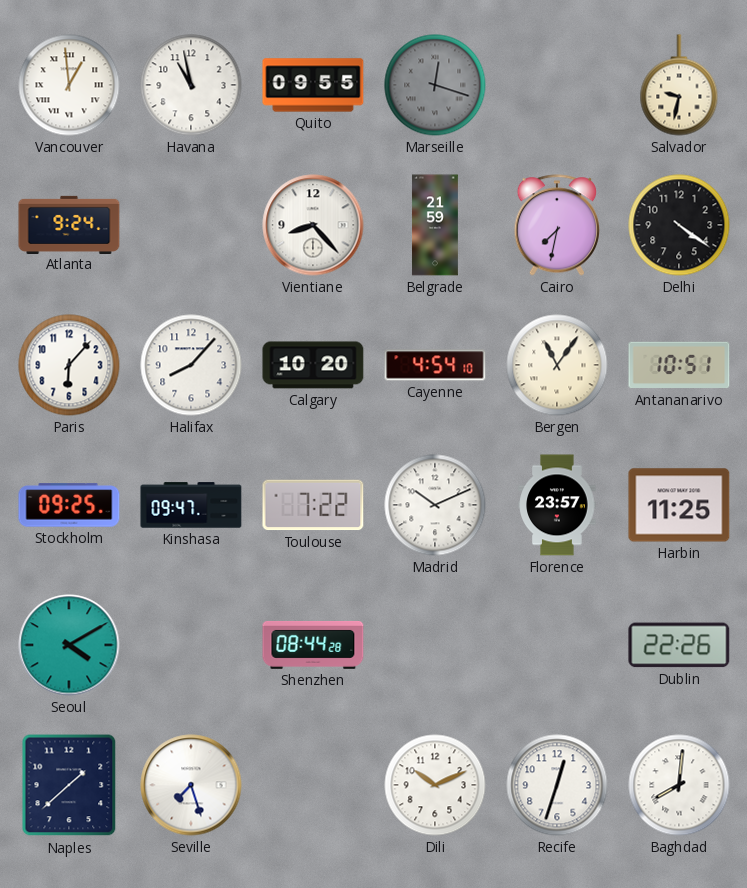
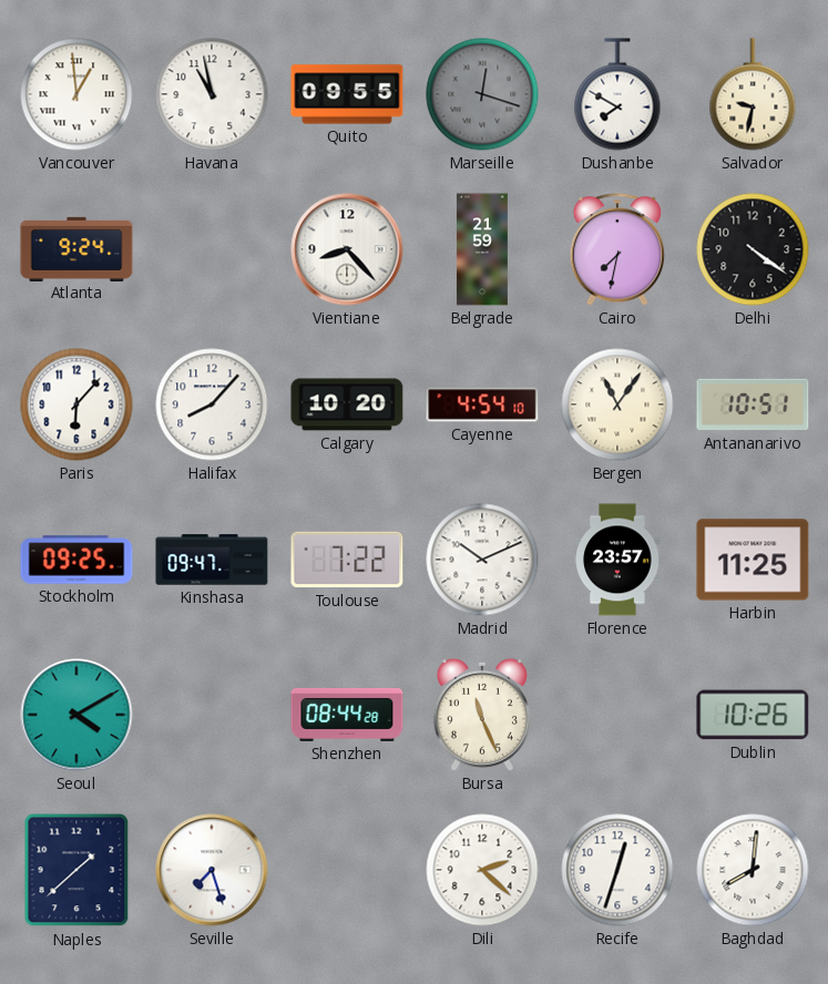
Dushanbe: none -> 7:50
Bursa: none -> 11:26
Dublin: 22:26 -> 10:26
Dili: 10:11 -> 2:22
